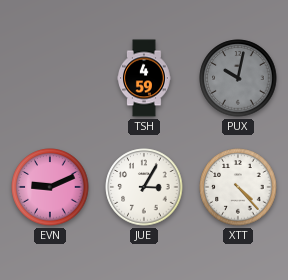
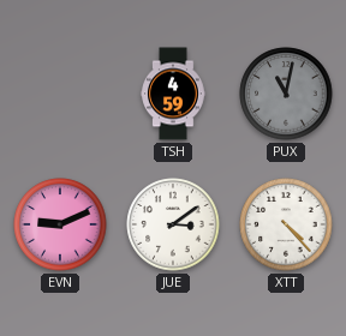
PUX: 10:02 -> 11:02
JUE: 3:05 -> 3:09
